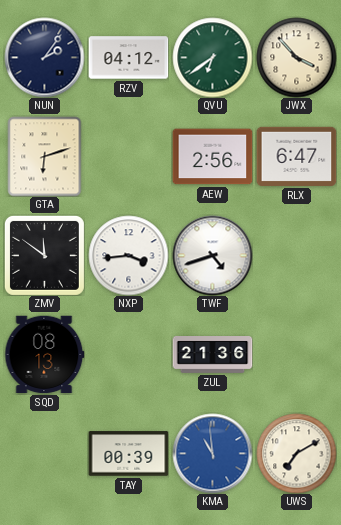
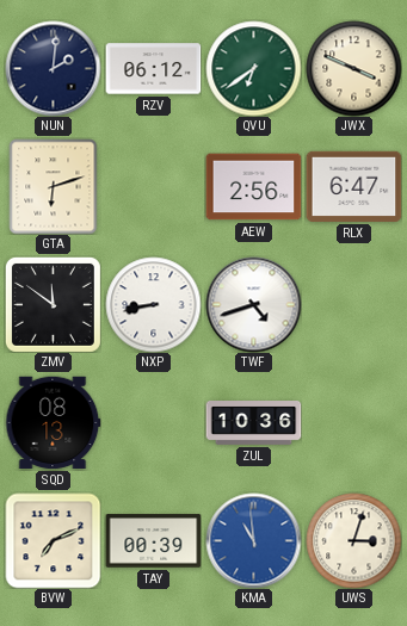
NUN: 2:06 -> 2:01
RZV: 04:12 -> 06:12
JWX: 3:53 -> 3:49
NXP: 3:44 -> 8:43
ZUL: 21:36 -> 10:36
BVW: none -> 7:11
UWS: 7:10 -> 3:03
